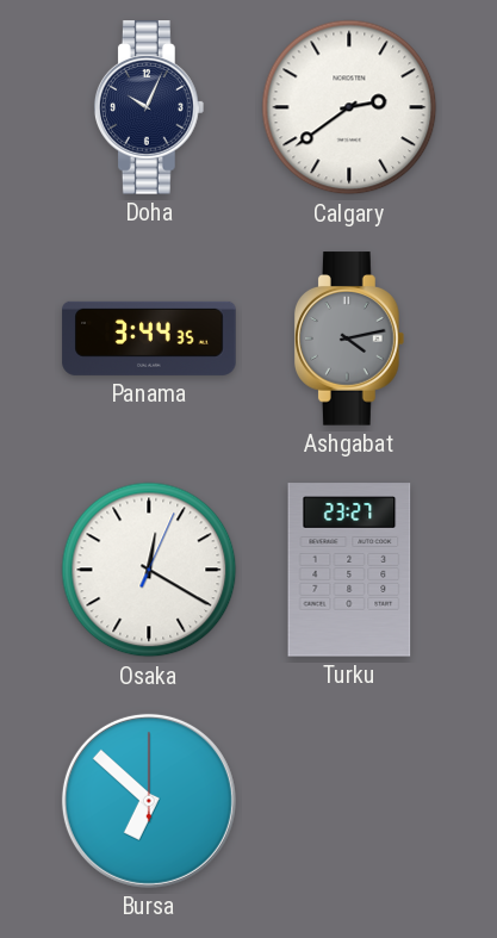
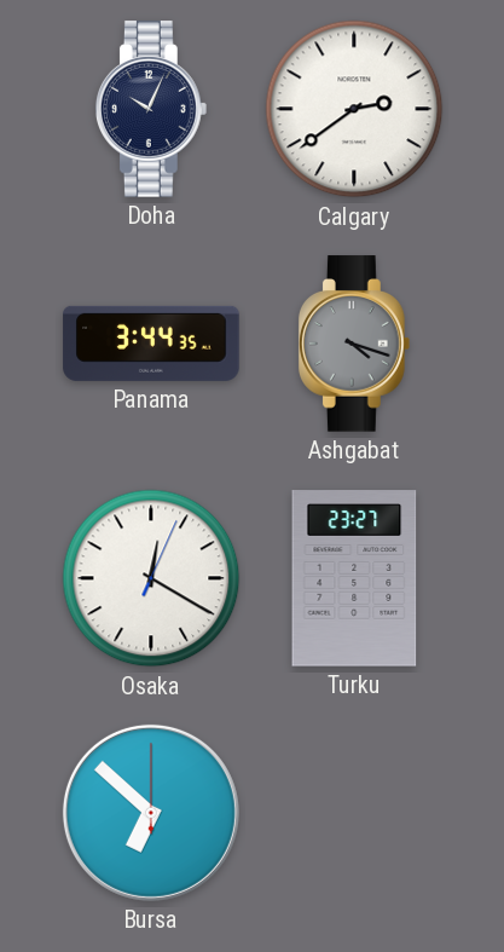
Ashgabat: 4:13 -> 4:18
